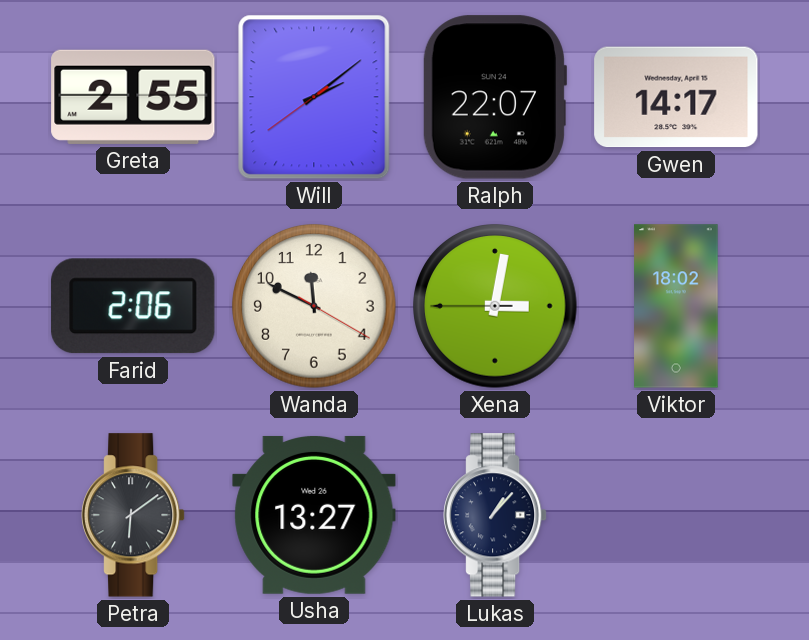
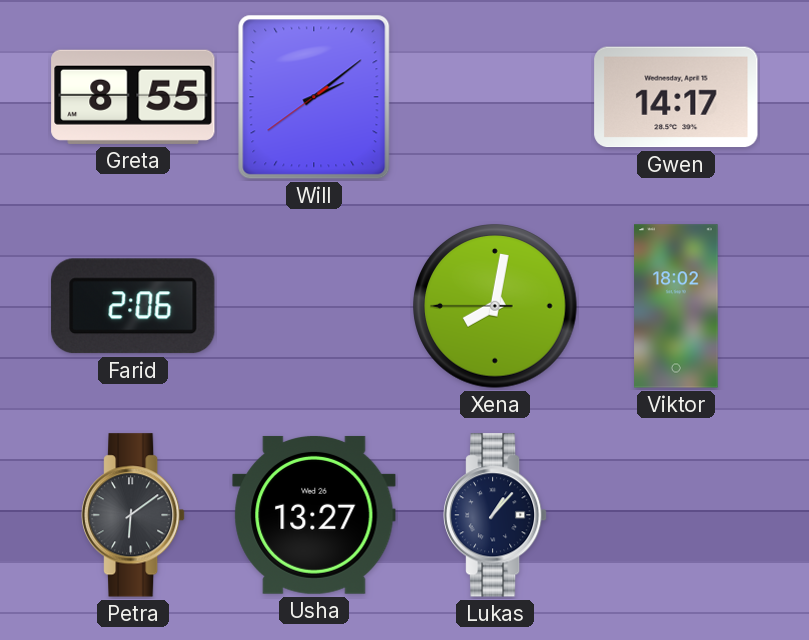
Greta: 2:55 -> 8:55
Ralph: 22:07 -> none
Wanda: 11:49 -> none
Xena: 3:01 -> 8:01
